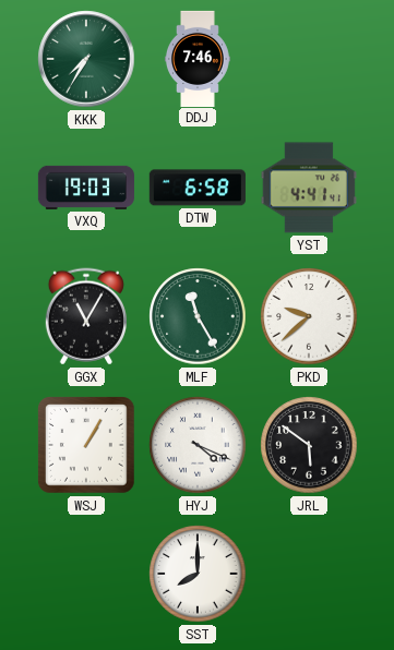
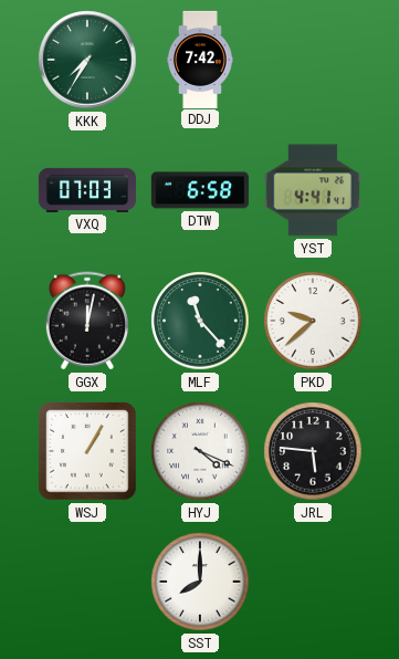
DDJ: 7:46 -> 7:42
VXQ: 19:03 -> 07:03
GGX: 11:05 -> 12:02
MLF: 11:25 -> 11:23
JRL: 5:51 -> 5:46
